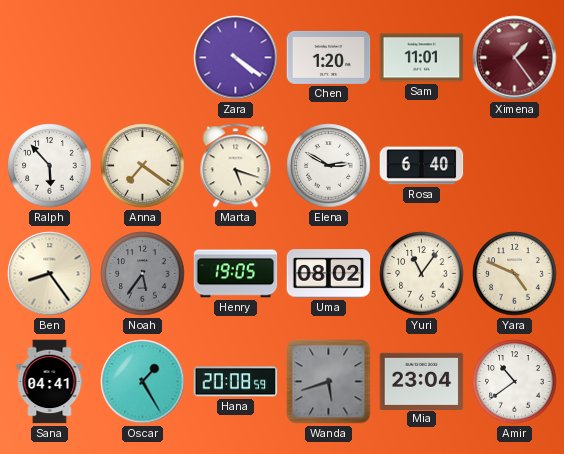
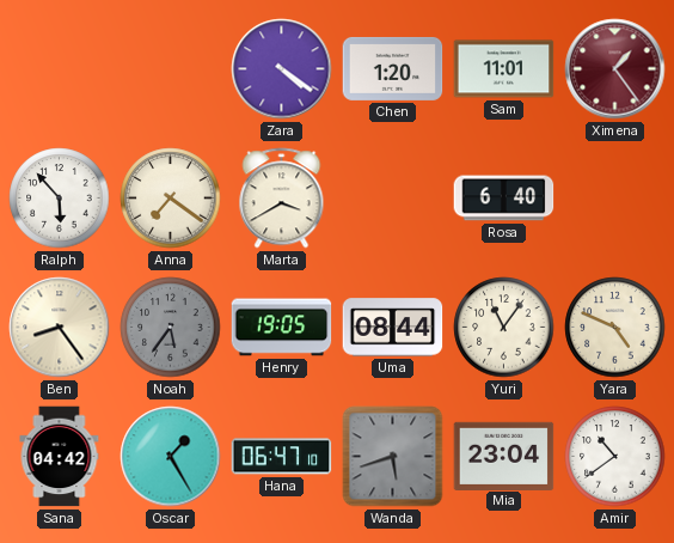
Marta: 5:18 -> 3:40
Elena: 2:50 -> none
Uma: 08:02 -> 08:44
Sana: 04:41 -> 04:42
Hana: 20:08 -> 06:47
